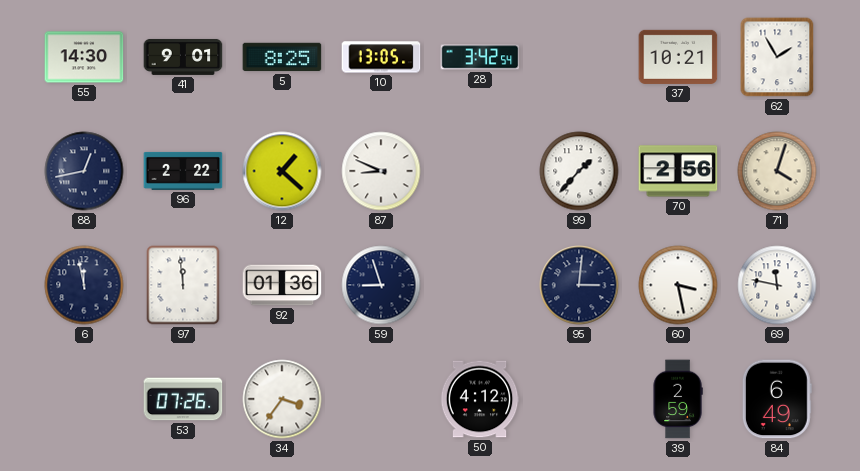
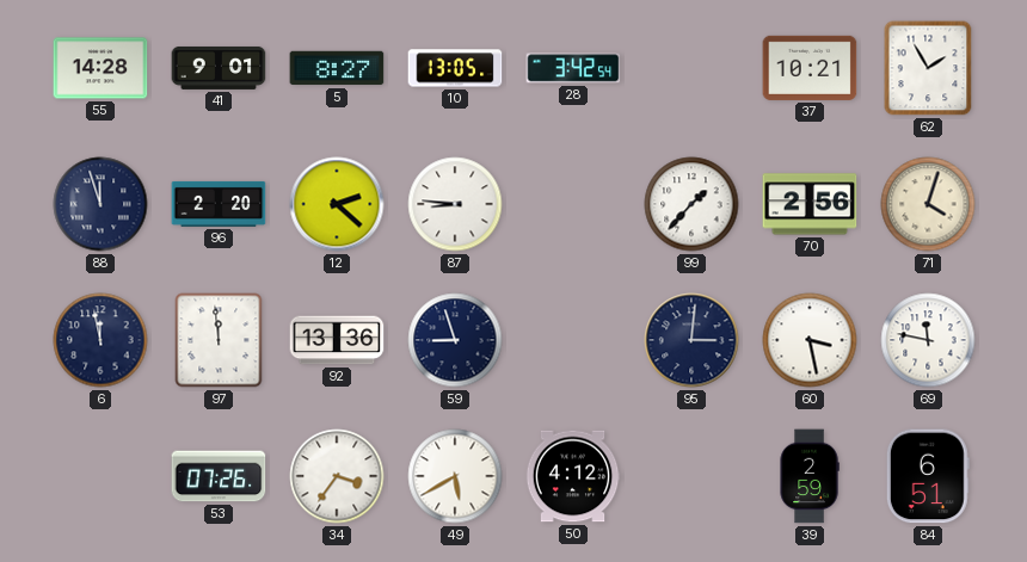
55: 14:30 -> 14:28
5: 8:25 -> 8:27
88: 12:43 -> 11:57
96: 2:22 -> 2:20
12: 1:22 -> 2:22
87: 8:49 -> 8:46
92: 01:36 -> 13:36
49: none -> 5:40
84: 6:49 -> 6:51
